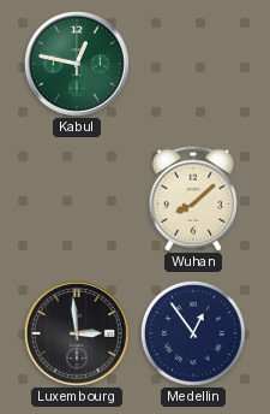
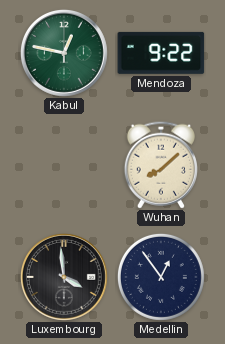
Mendoza: none -> 9:22
Luxembourg: 2:59 -> 3:59
